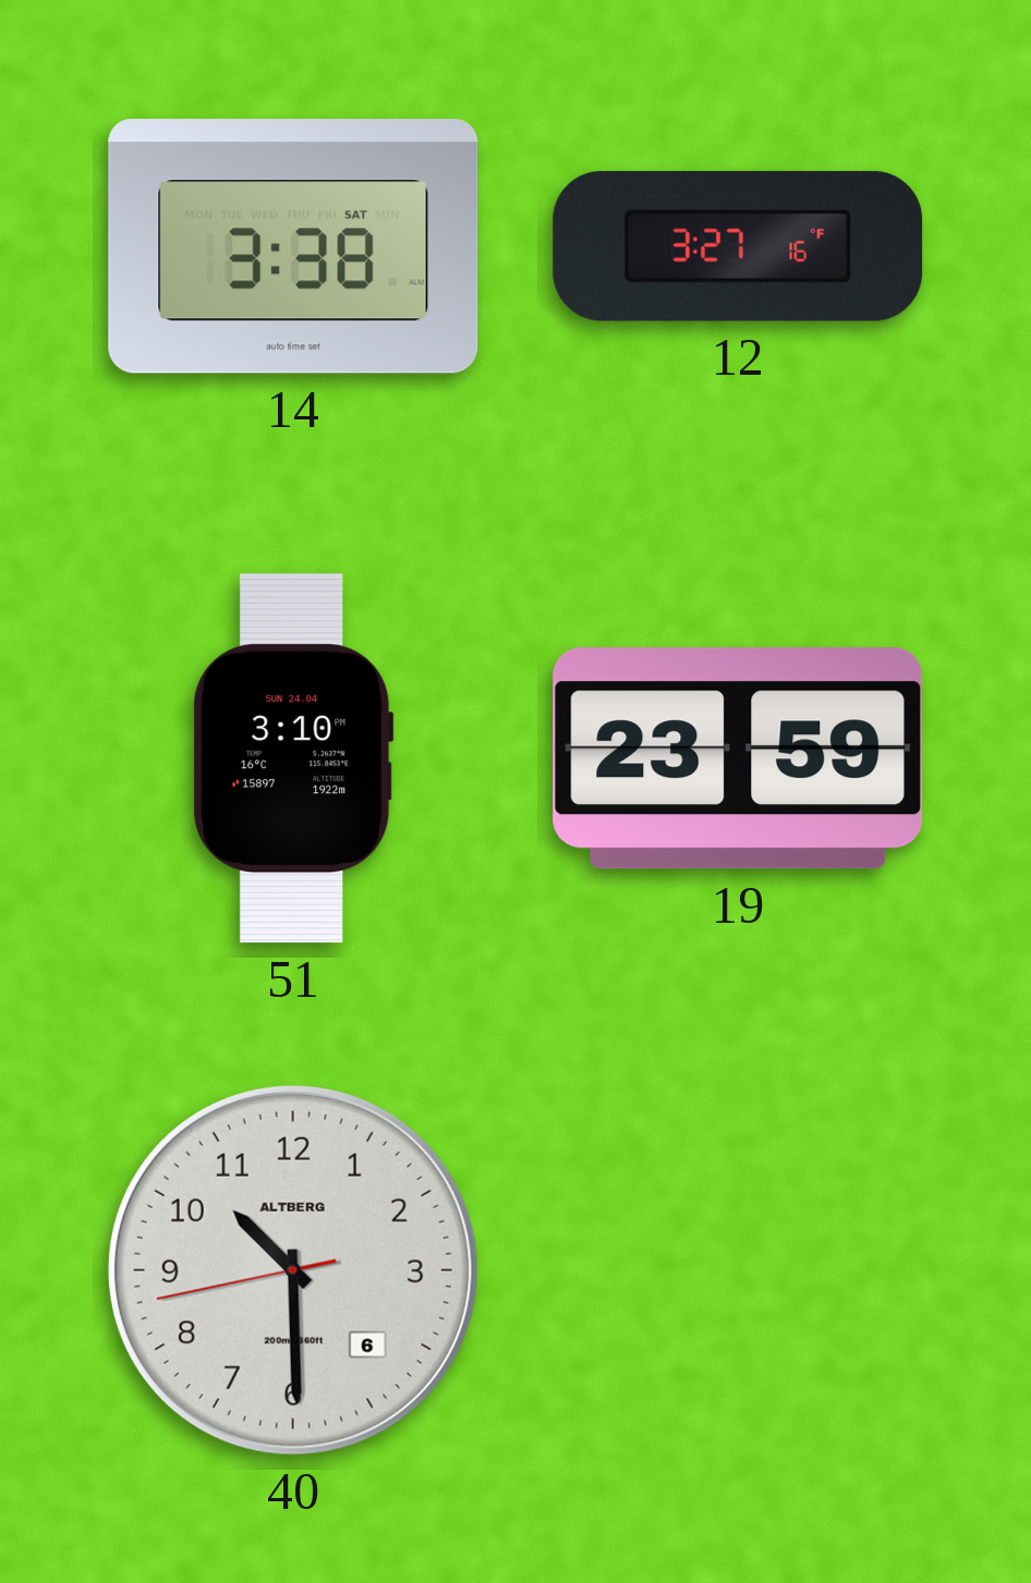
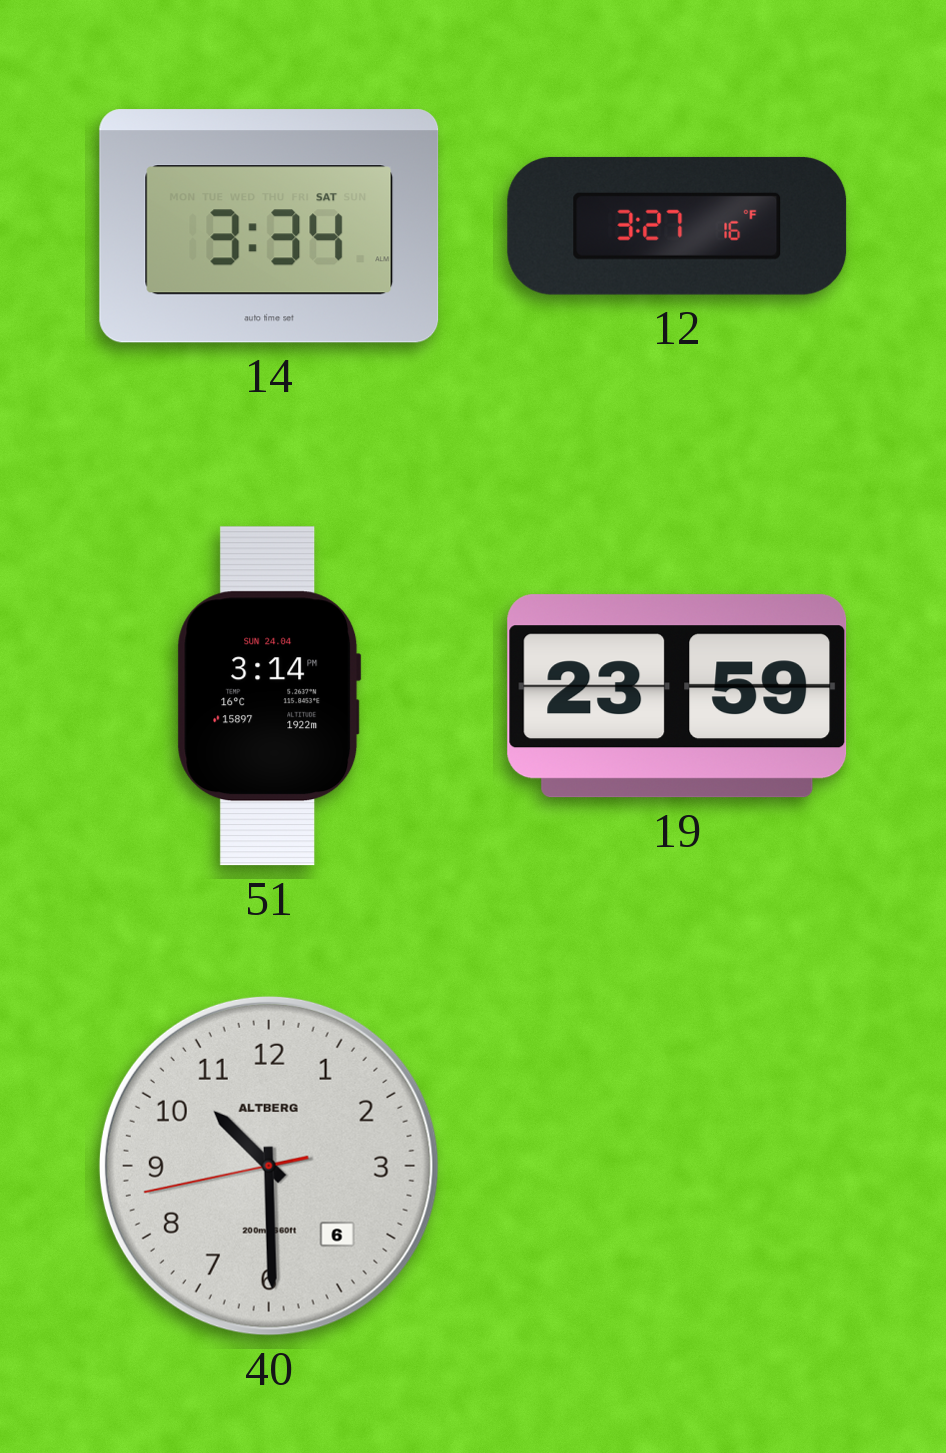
14: 3:38 -> 3:34
51: 3:10 -> 3:14
